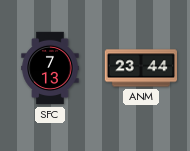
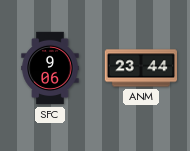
SFC: 7:13 -> 9:06
